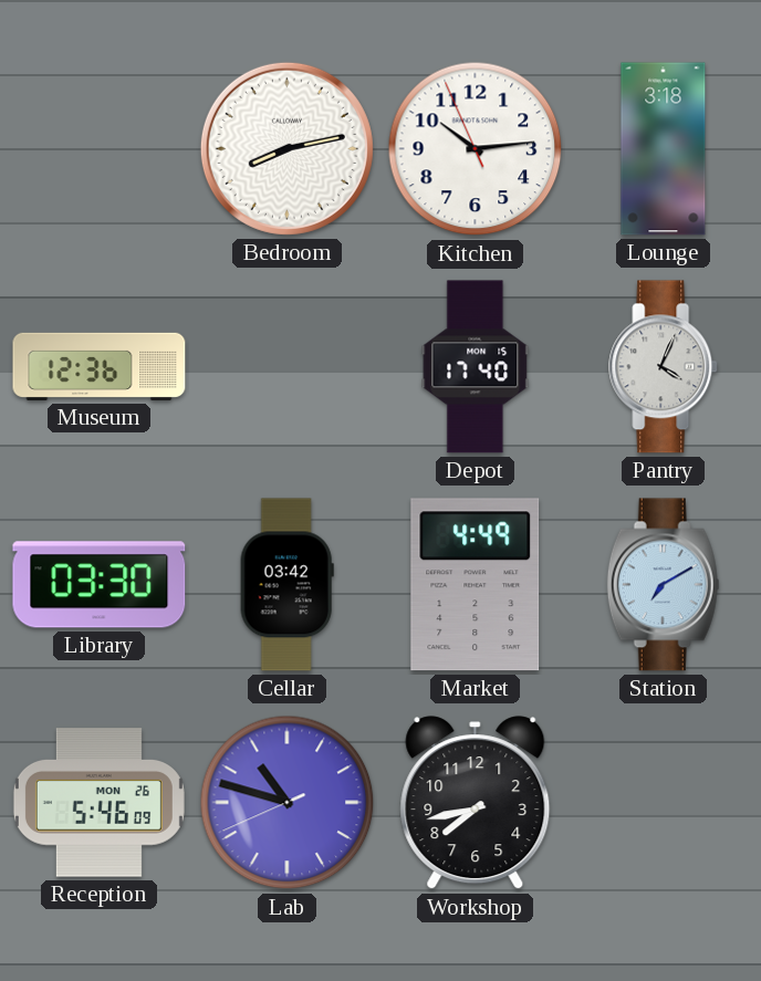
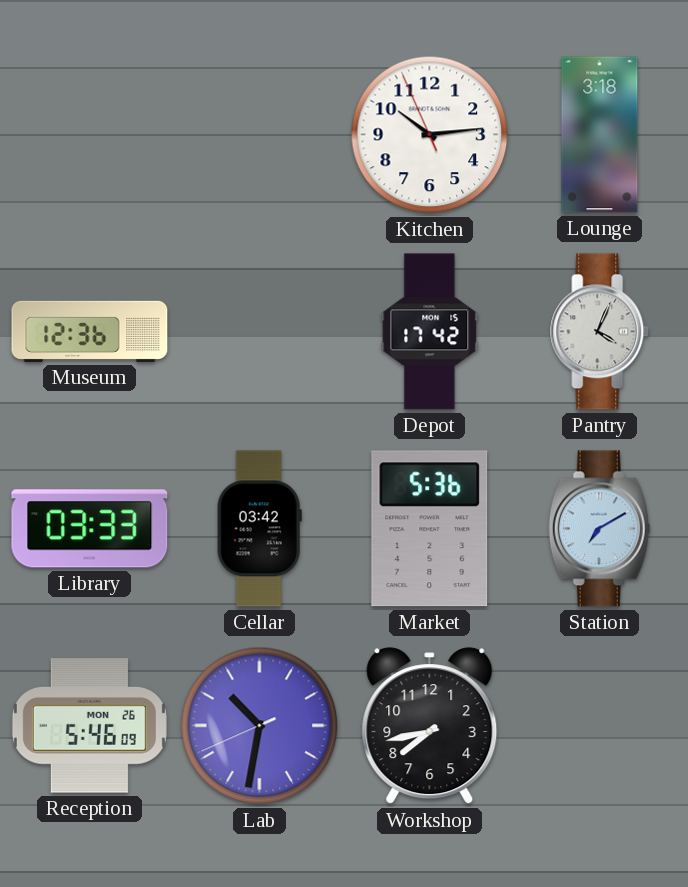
Bedroom: 8:13 -> none
Depot: 17:40 -> 17:42
Library: 03:30 -> 03:33
Market: 4:49 -> 5:36
Lab: 10:47 -> 10:31
